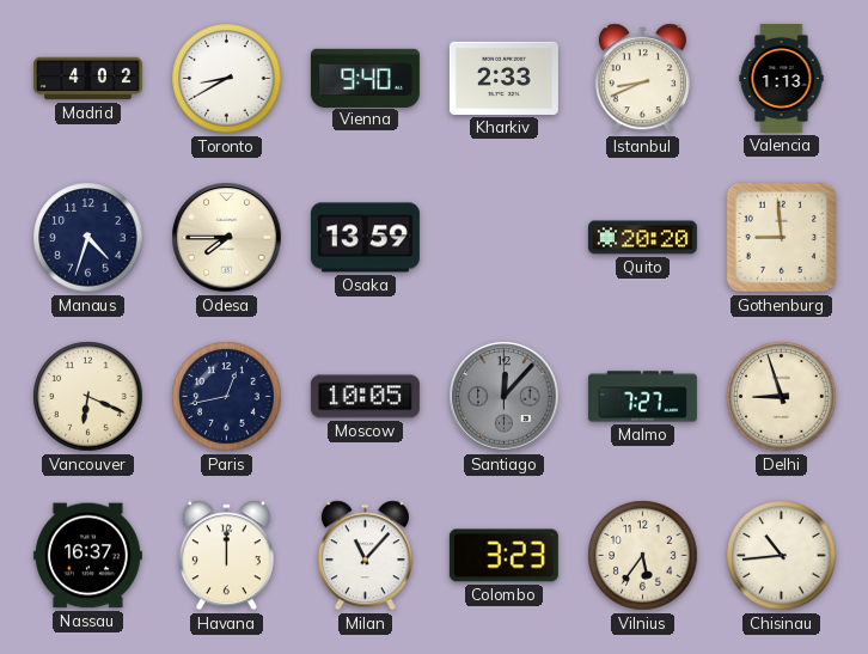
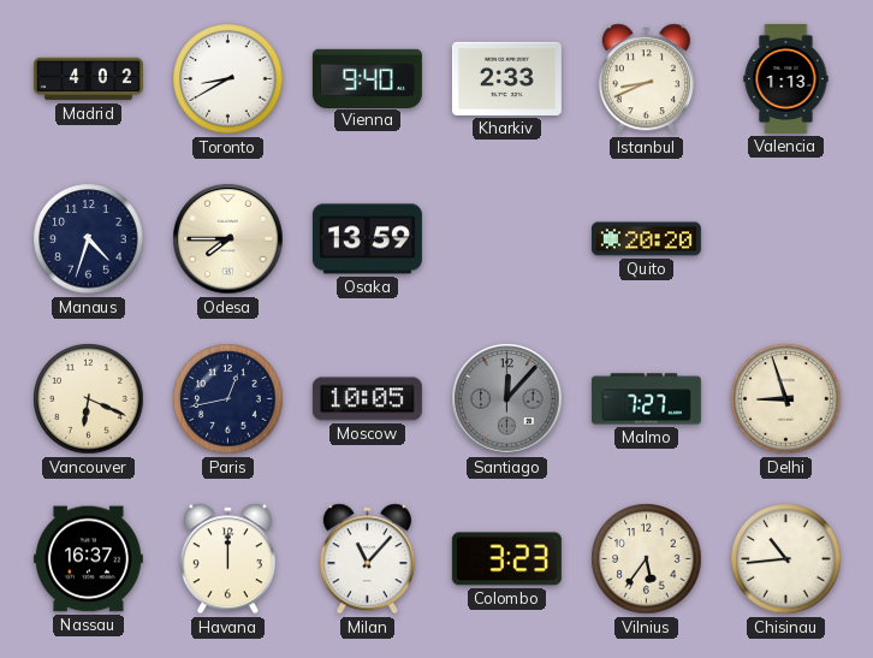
Gothenburg: 8:59 -> none
